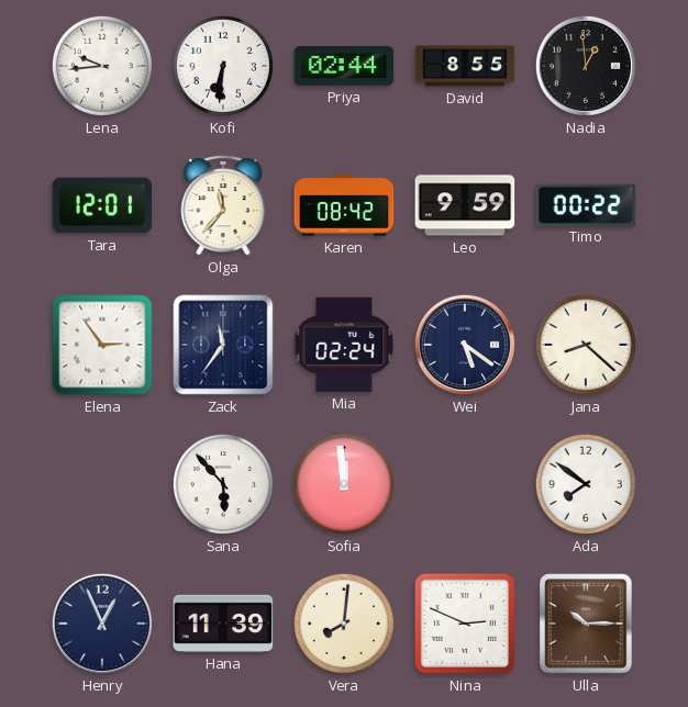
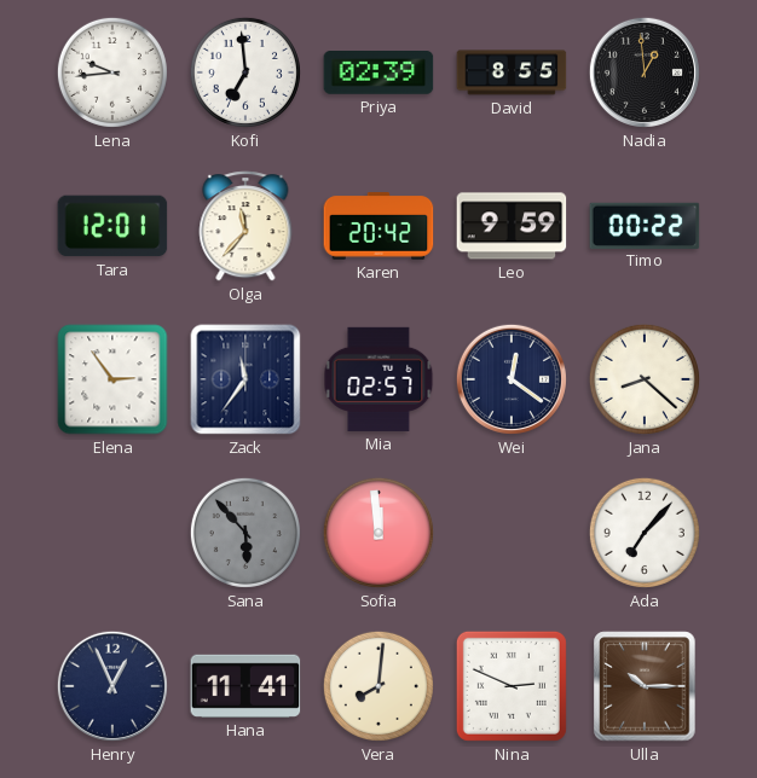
Kofi: 6:31 -> 6:59
Priya: 02:44 -> 02:39
Karen: 08:42 -> 20:42
Mia: 02:24 -> 02:57
Wei: 5:21 -> 12:21
Sana dial: white -> grey
Ada: 7:51 -> 7:07
Hana: 11:39 -> 11:41
